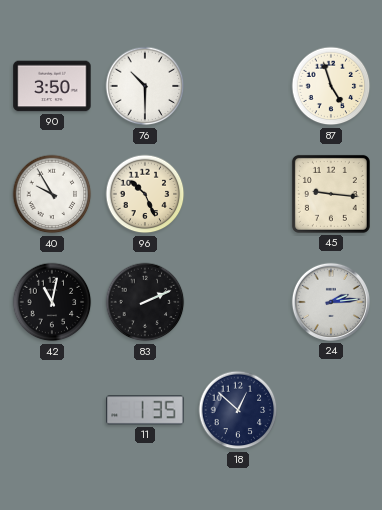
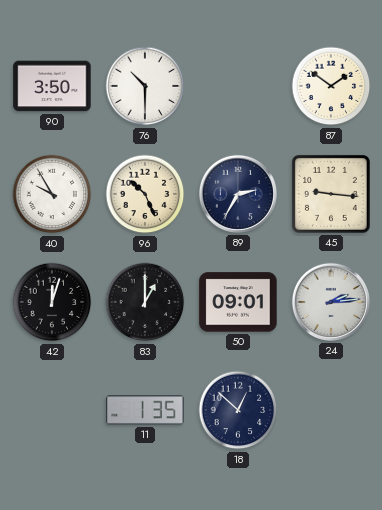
87: 4:57 -> 1:51
89: none -> 2:35
42: 11:02 -> 12:03
83: 2:11 -> 1:00
50: none -> 09:01
